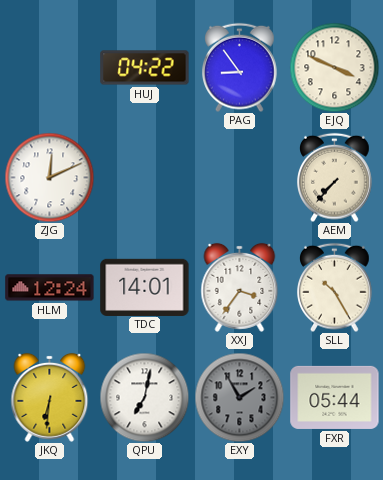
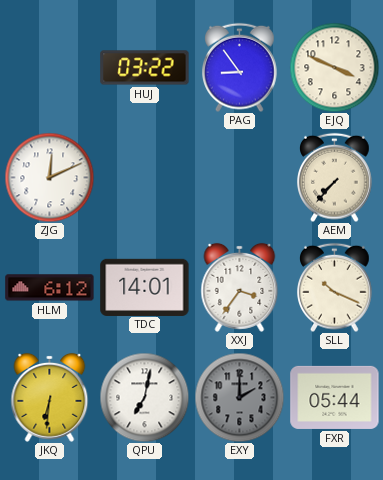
HUJ: 04:22 -> 03:22
HLM: 12:24 -> 6:12
SLL: 10:25 -> 10:19
EXY: 1:55 -> 2:00
